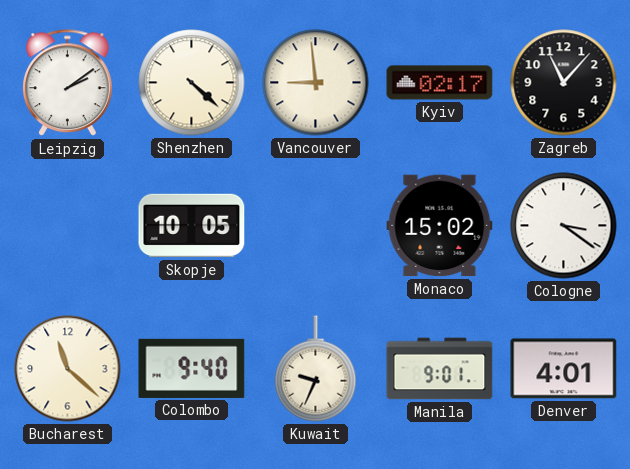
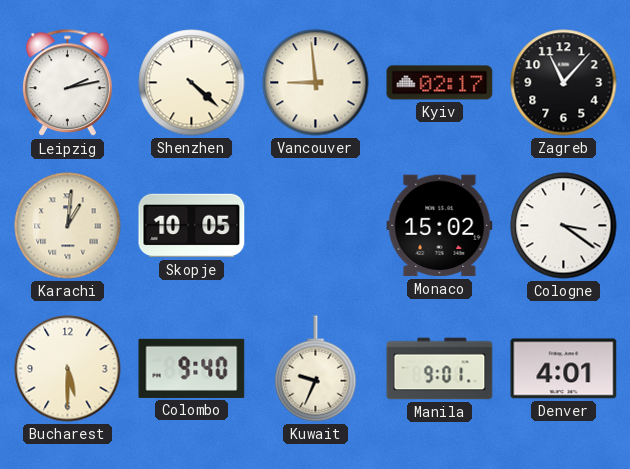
Leipzig: 2:09 -> 2:13
Karachi: none -> 1:01
Bucharest: 11:22 -> 5:30
